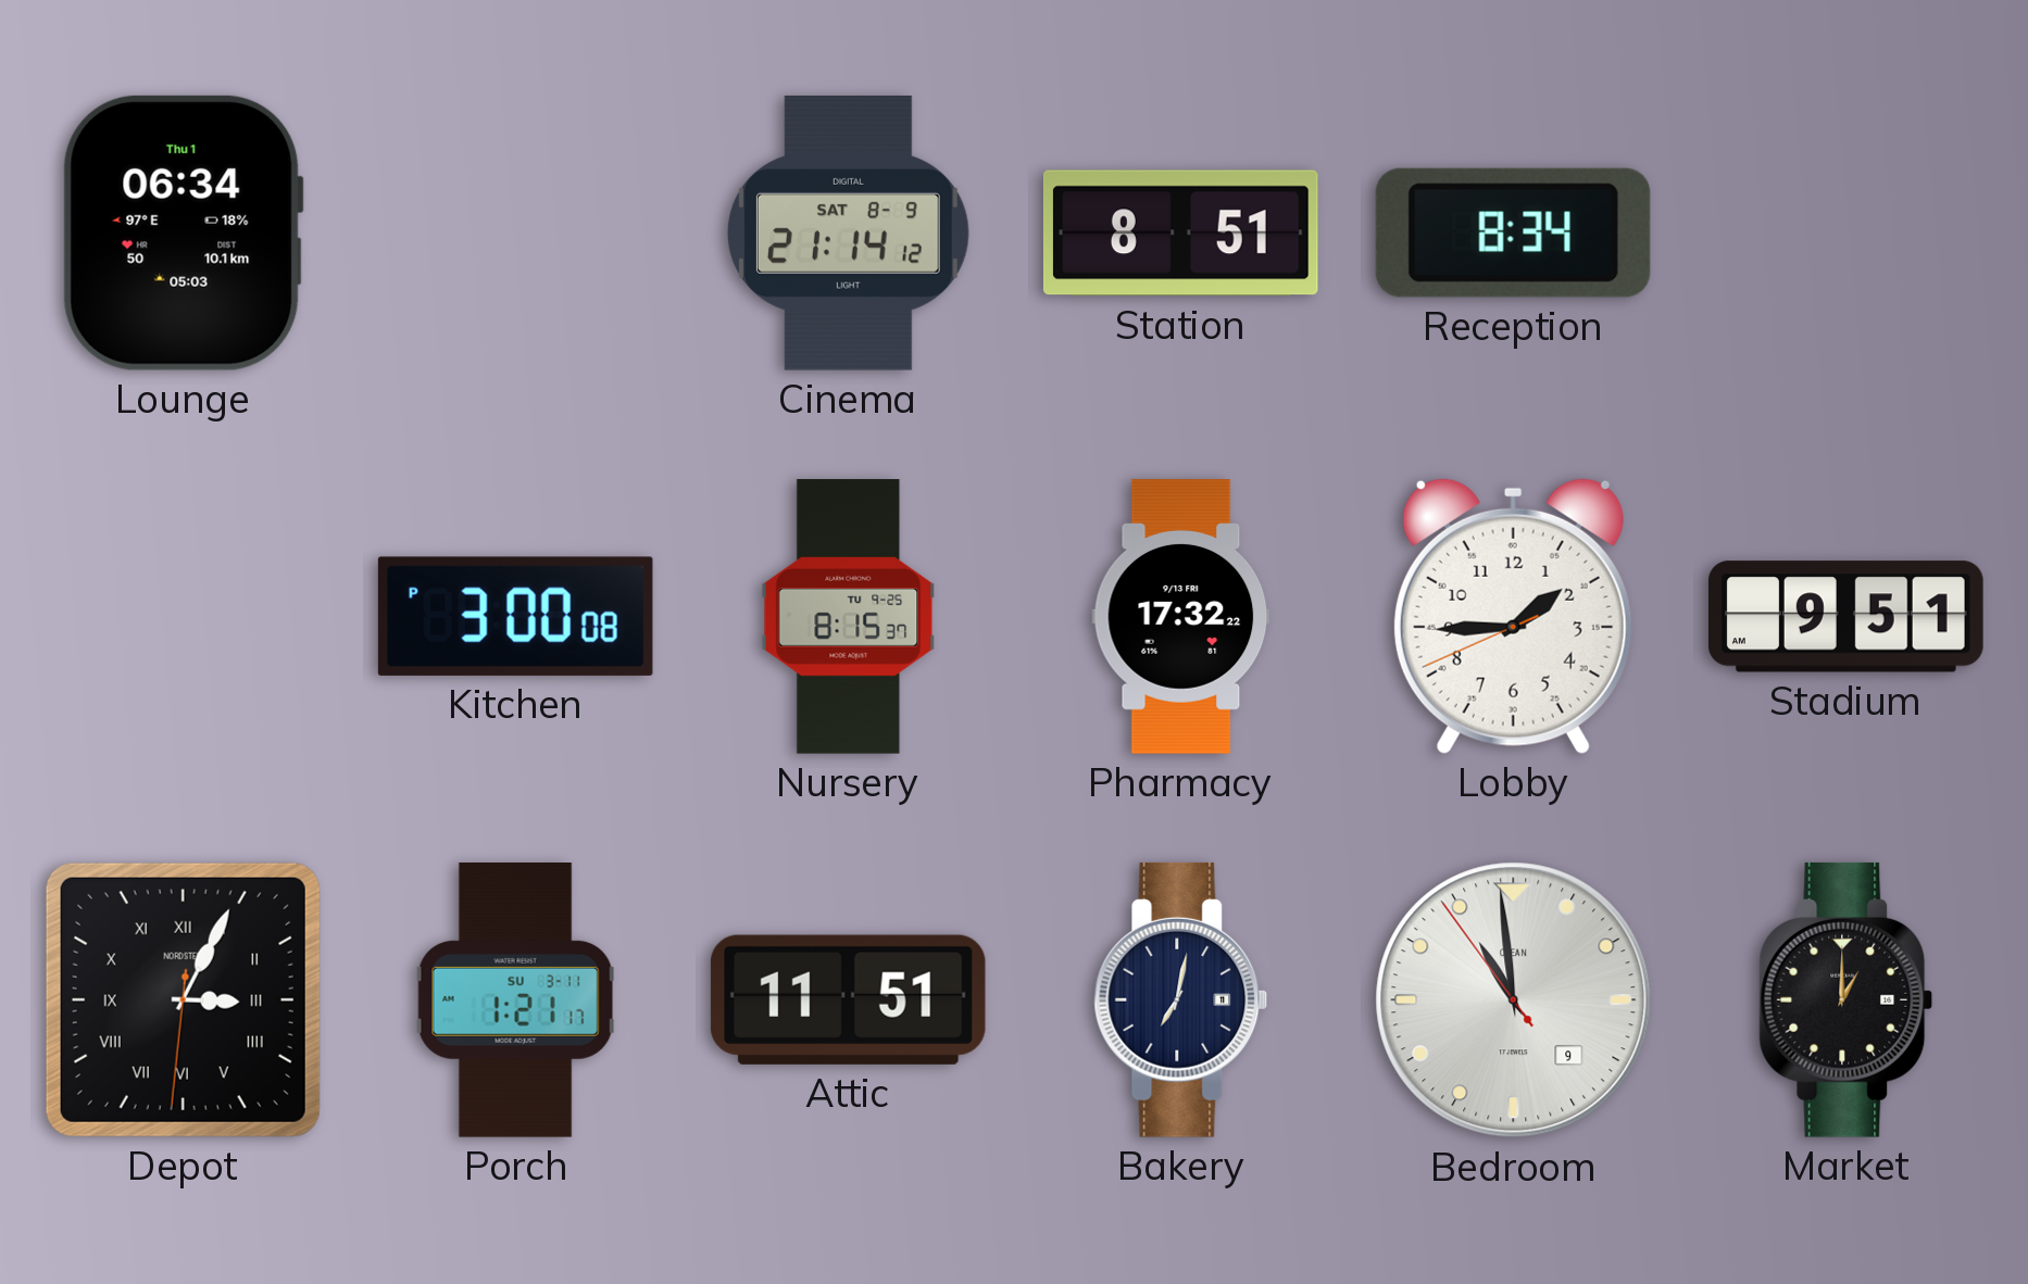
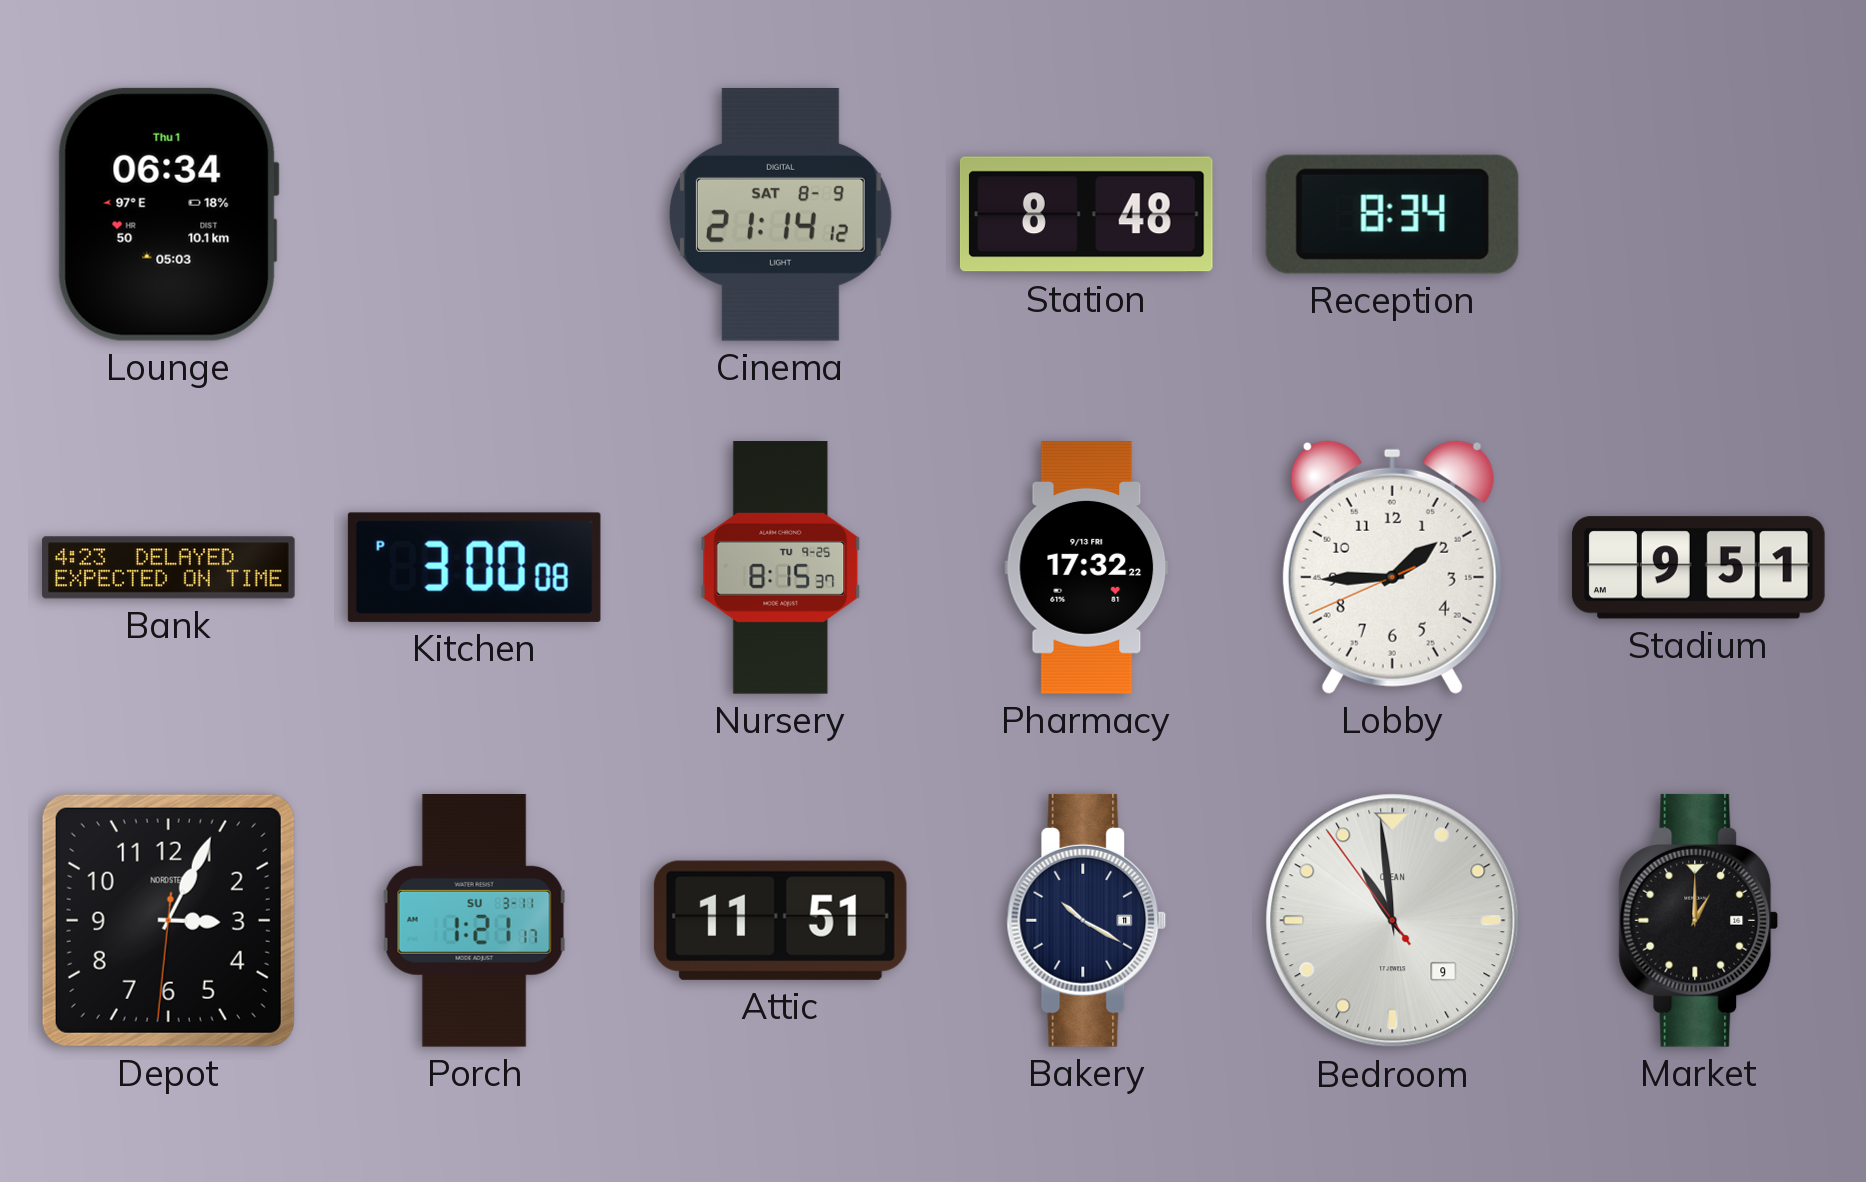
Station: 8:51 -> 8:48
Bank: none -> 4:23
Depot numerals: Roman -> Arabic
Bakery: 7:02 -> 10:20
